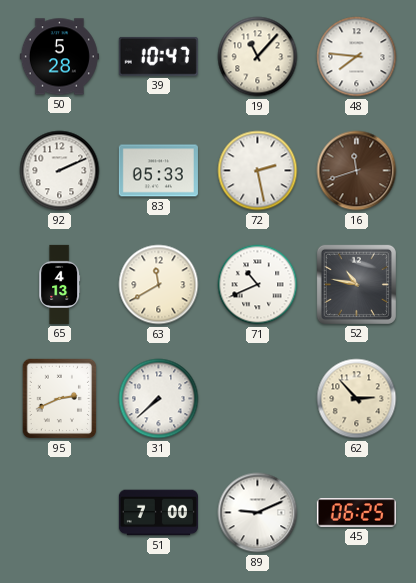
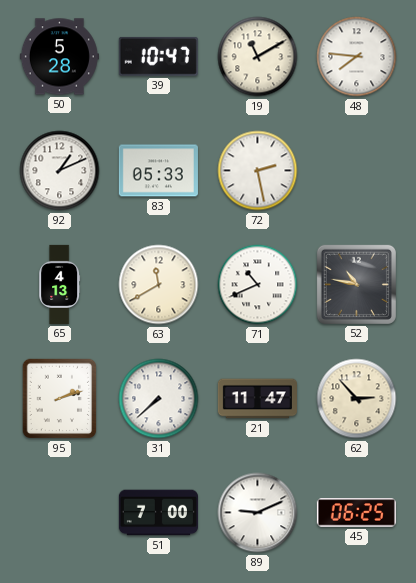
19: 11:07 -> 11:10
92: 2:11 -> 1:11
16: 11:42 -> none
95: 2:41 -> 2:12
21: none -> 11:47
